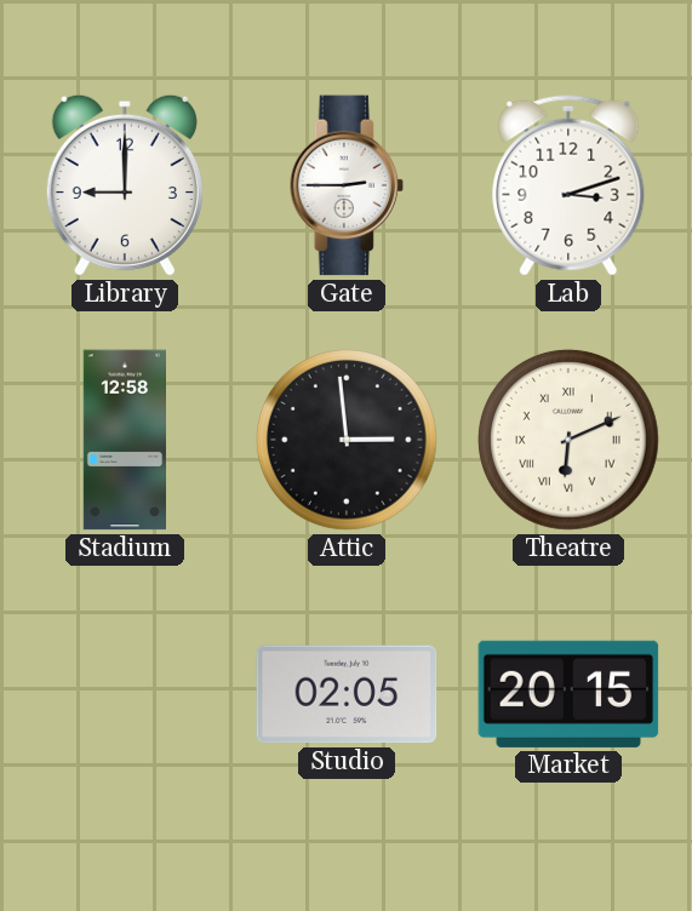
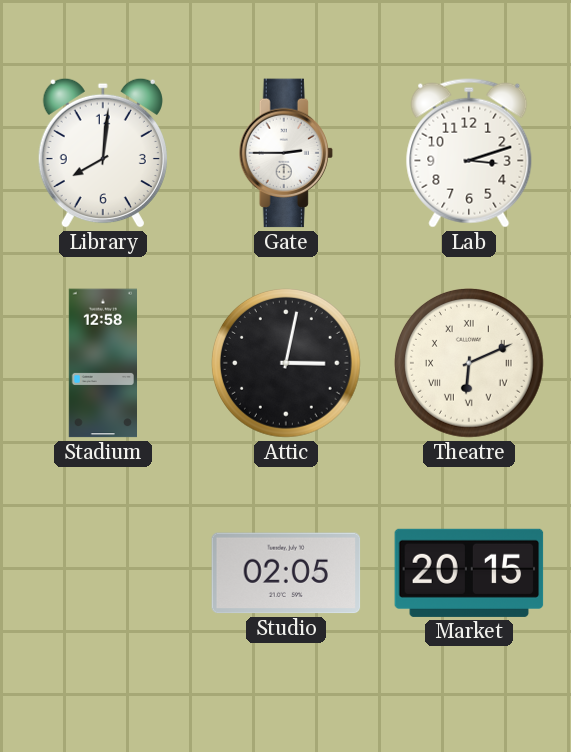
Library: 9:00 -> 8:01
Attic: 2:59 -> 3:02
